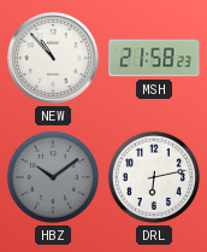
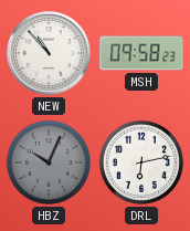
MSH: 21:58 -> 09:58
HBZ: 10:09 -> 10:04
